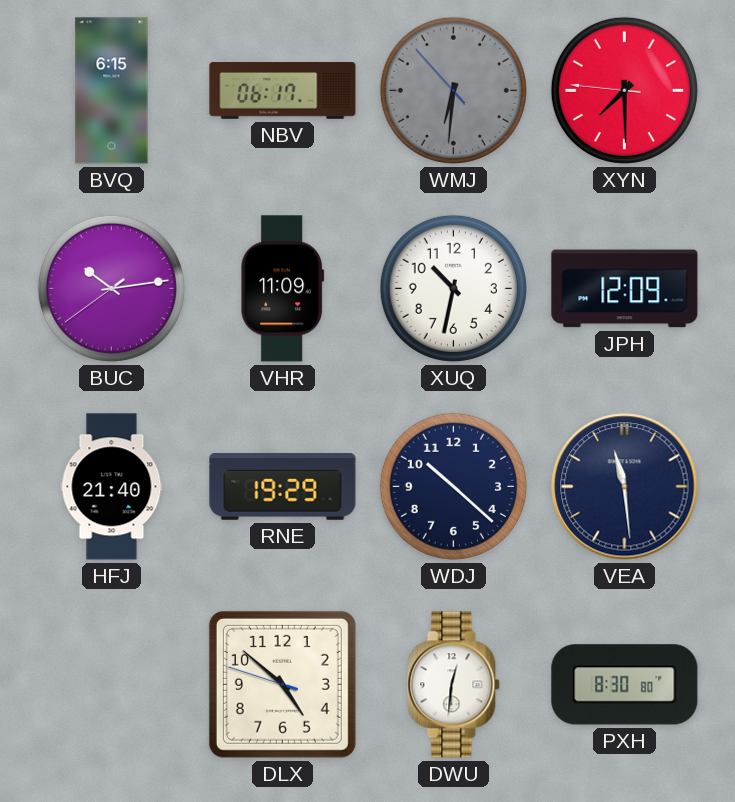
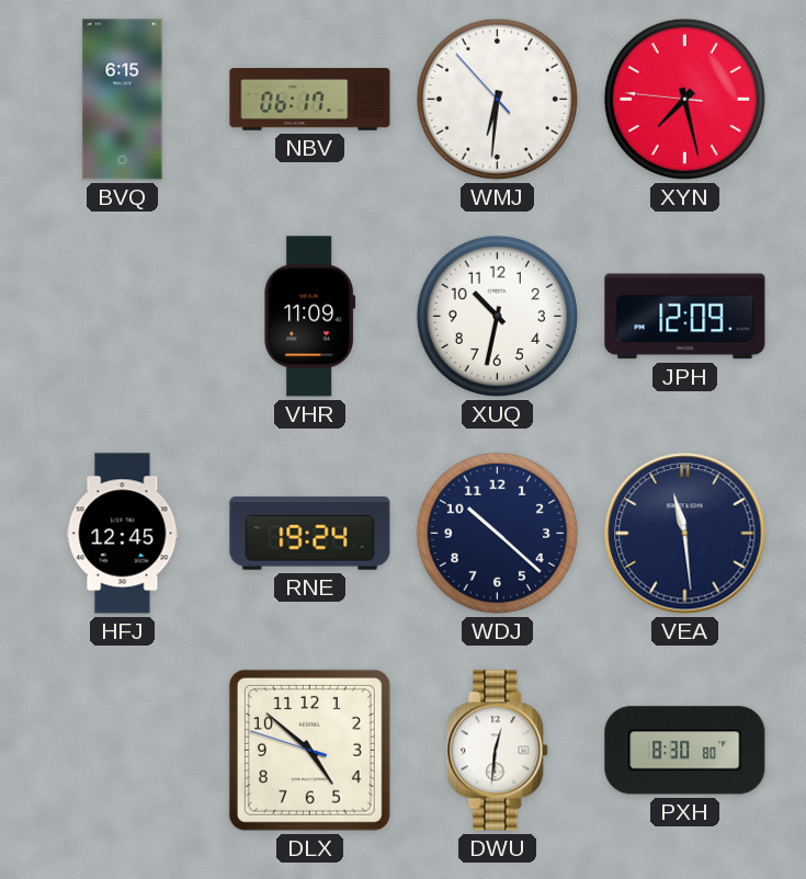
WMJ dial: grey -> white
XYN: 7:29 -> 7:27
BUC: 10:13 -> none
HFJ: 21:40 -> 12:45
RNE: 19:29 -> 19:24
